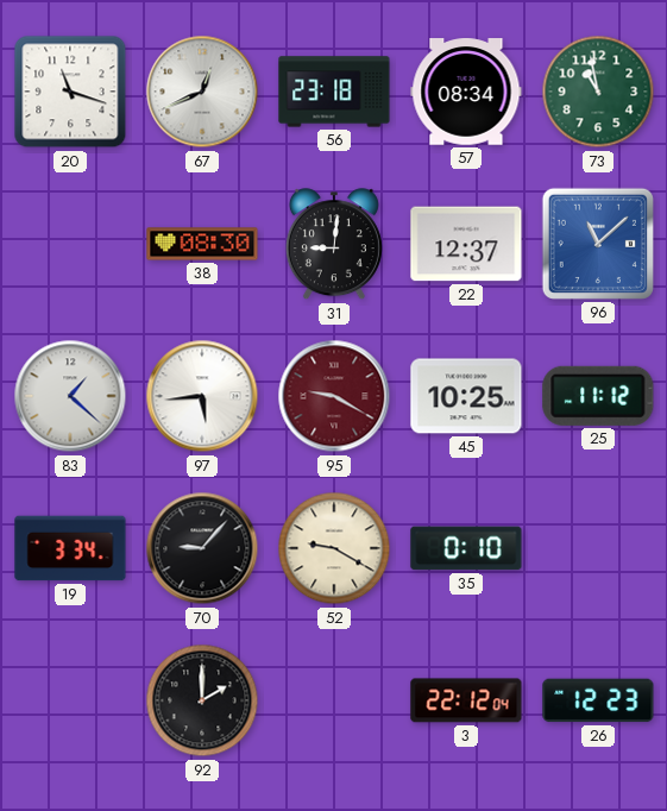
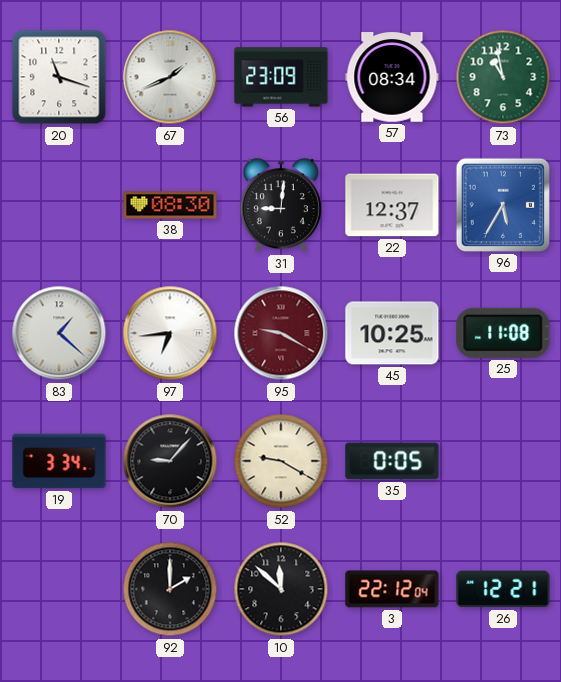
67: 12:41 -> 1:41
56: 23:18 -> 23:09
96: 11:08 -> 5:35
97: 5:44 -> 6:44
25: 11:12 -> 11:08
35: 0:10 -> 0:05
10: none -> 11:52
26: 12:23 -> 12:21
